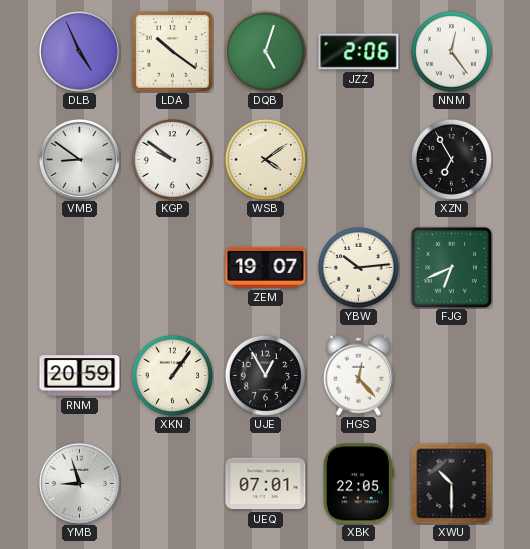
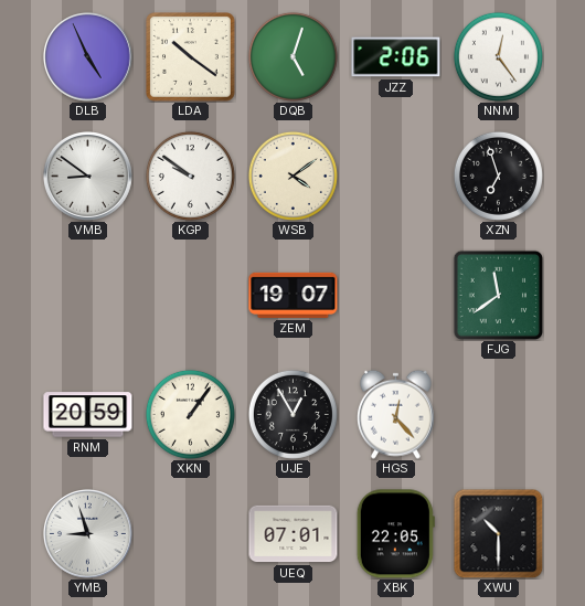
XZN: 6:55 -> 6:57
YBW: 10:14 -> none
FJG: 6:41 -> 11:39
